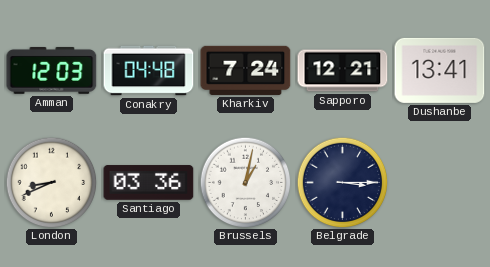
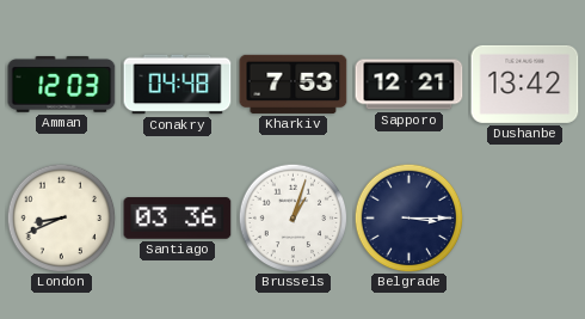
Kharkiv: 7:24 -> 7:53
Dushanbe: 13:41 -> 13:42
Brussels: 1:02 -> 1:03
